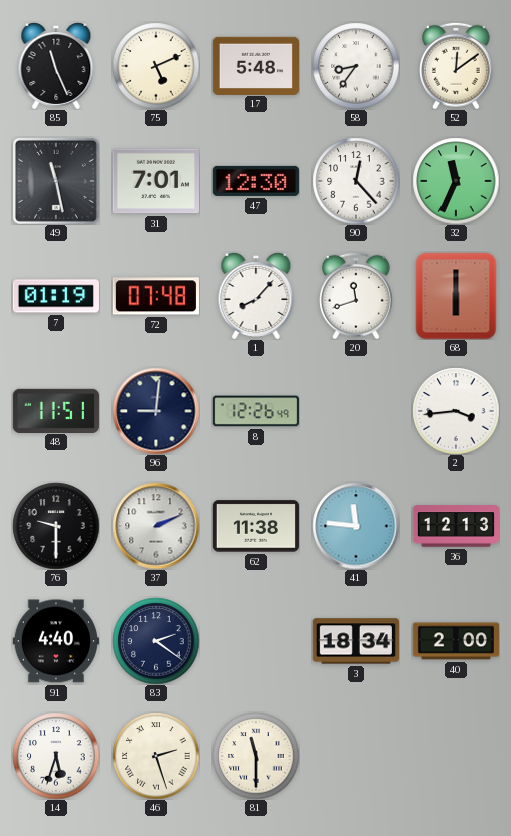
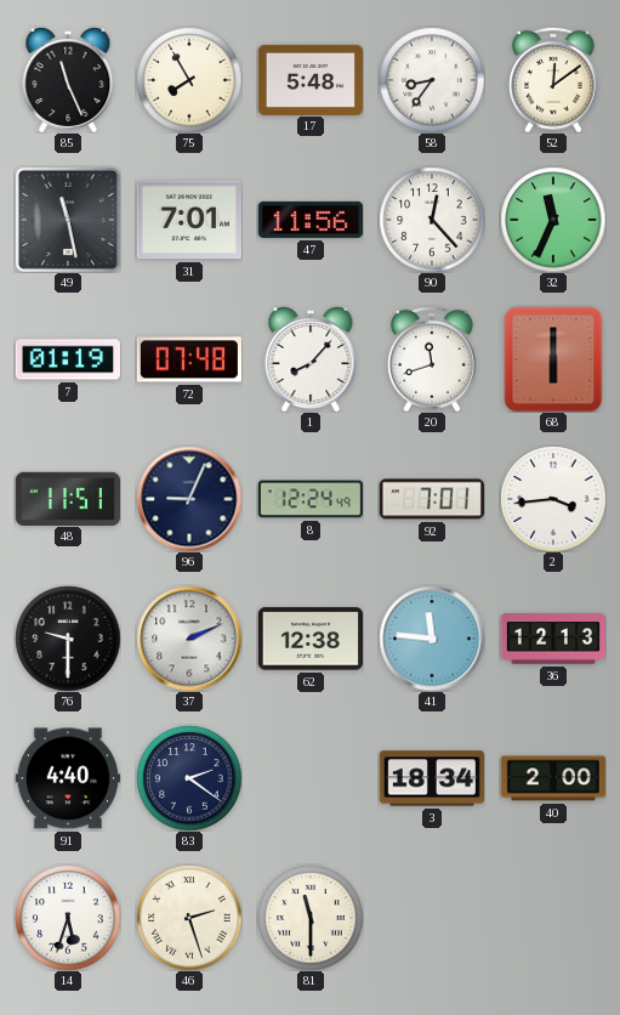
75: 5:11 -> 7:55
47: 12:30 -> 11:56
96: 9:01 -> 9:04
8: 12:26 -> 12:24
92: none -> 7:01
62: 11:38 -> 12:38
